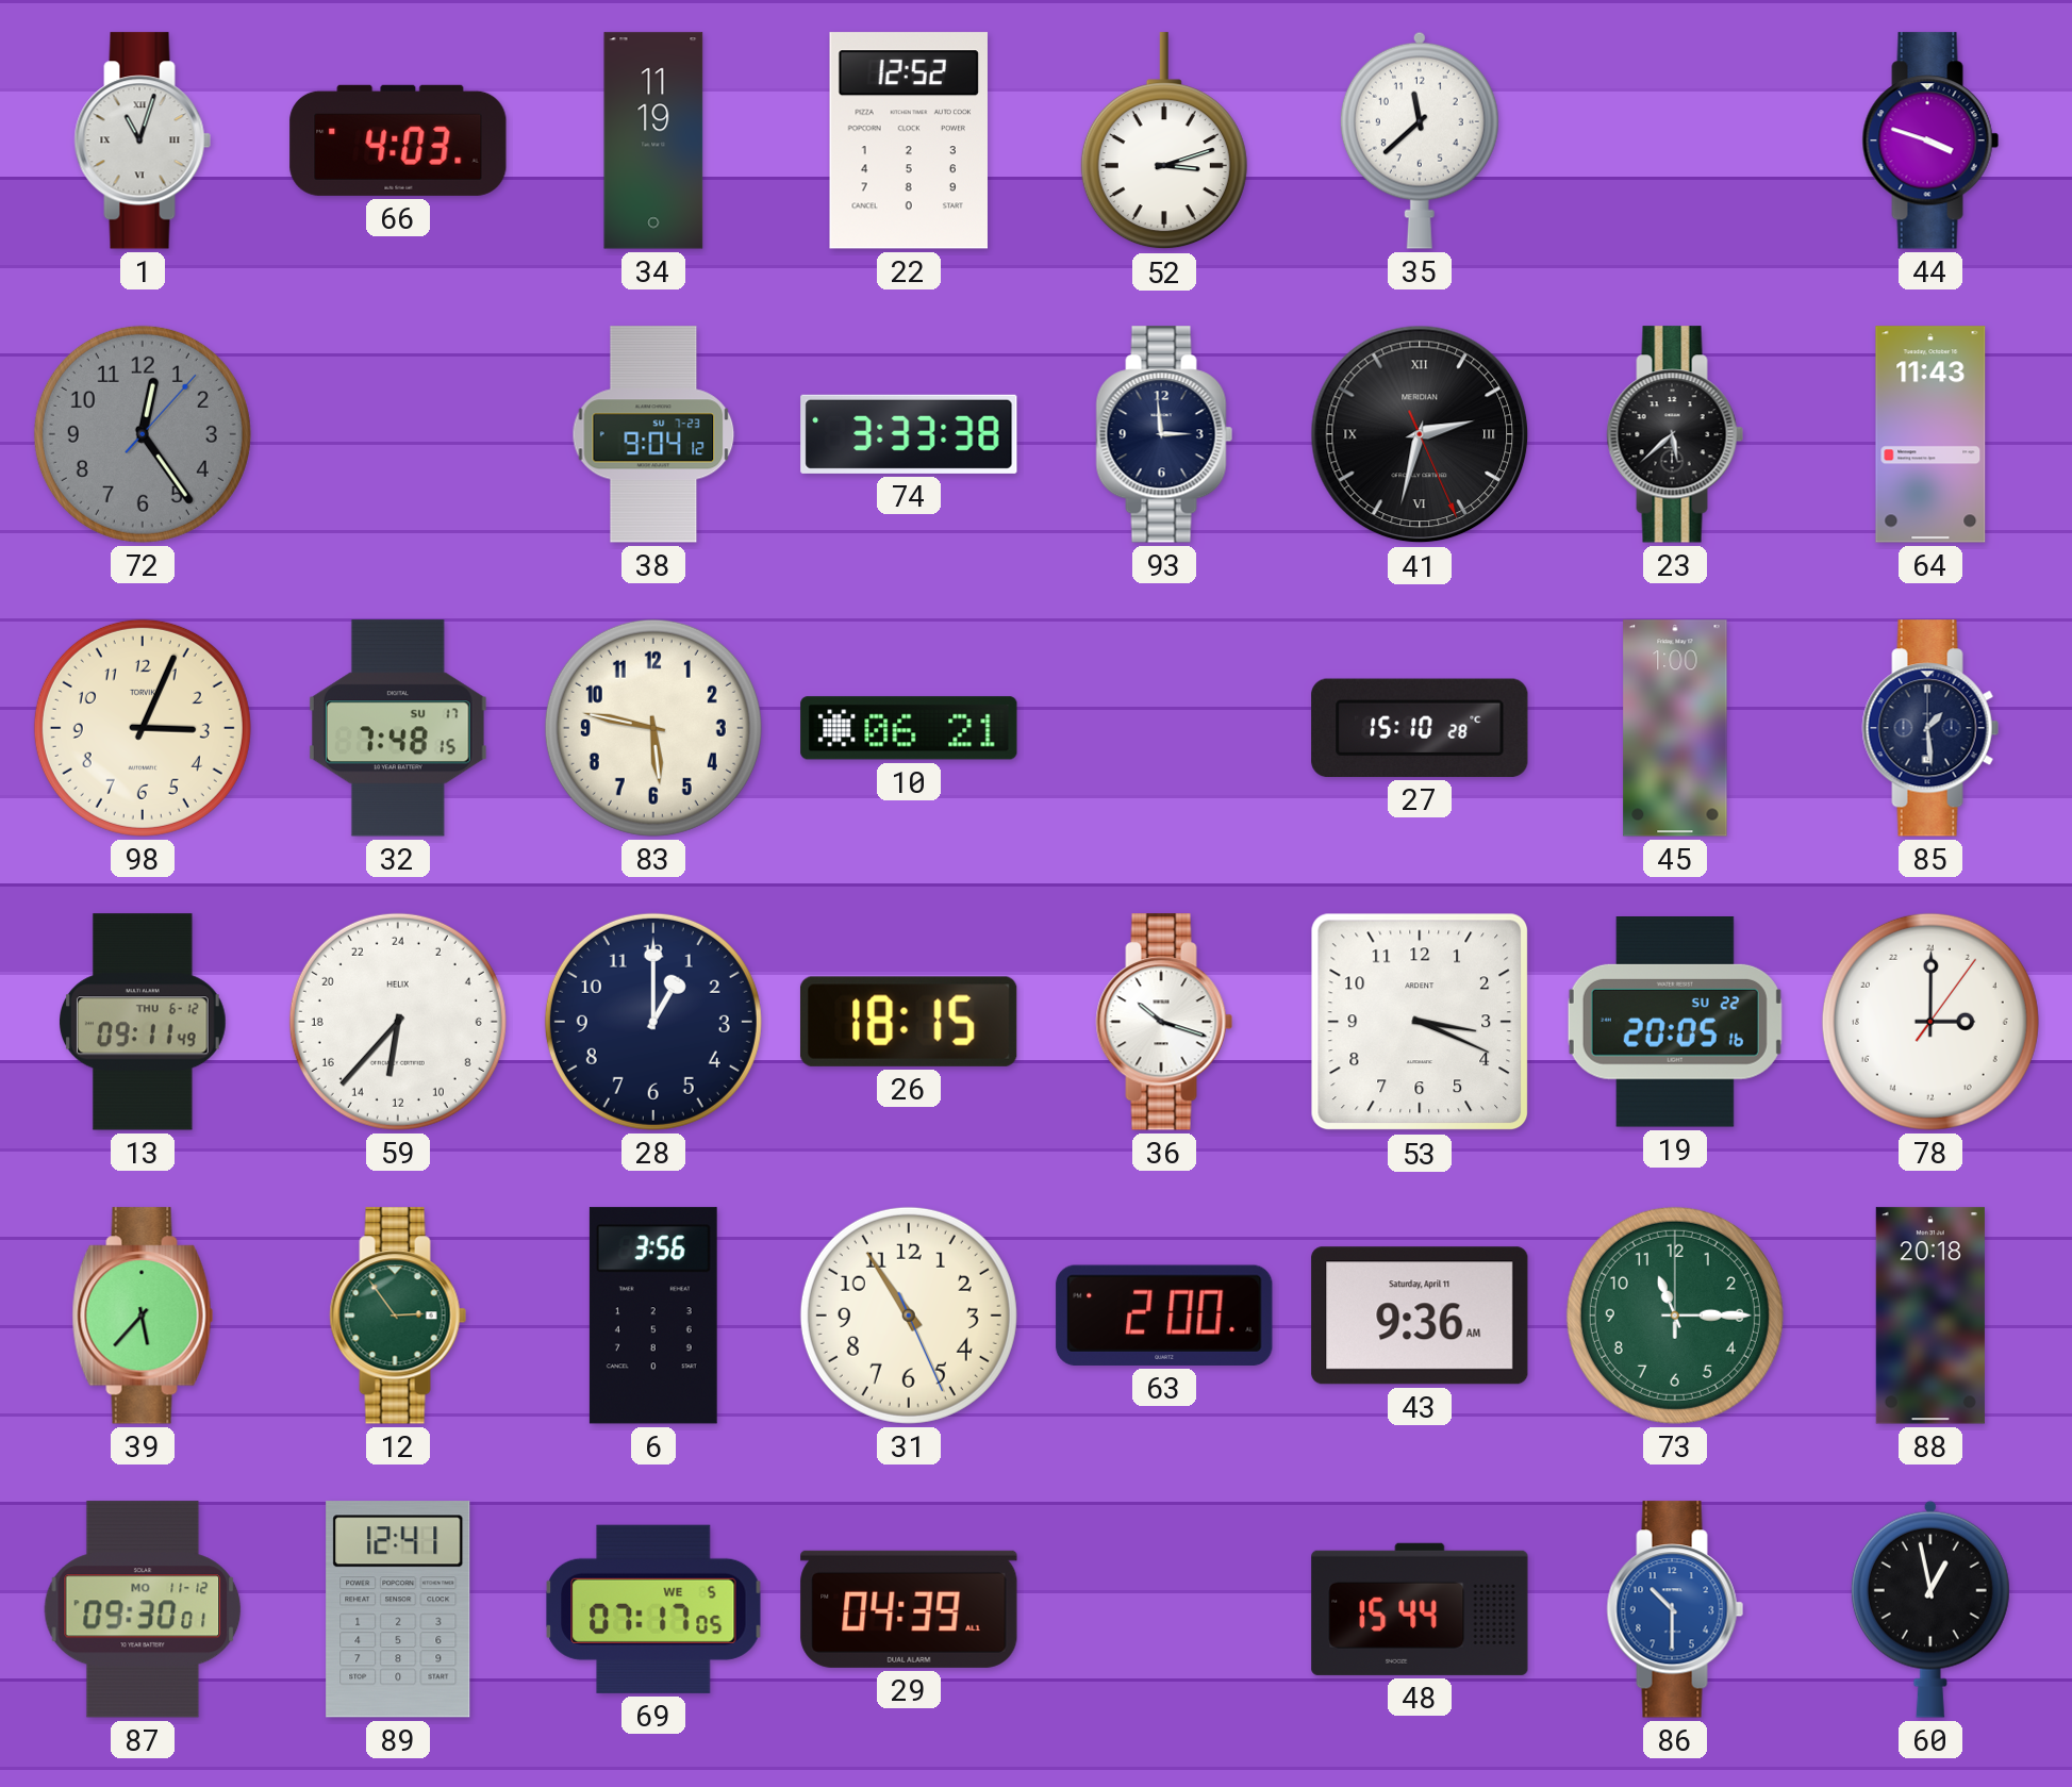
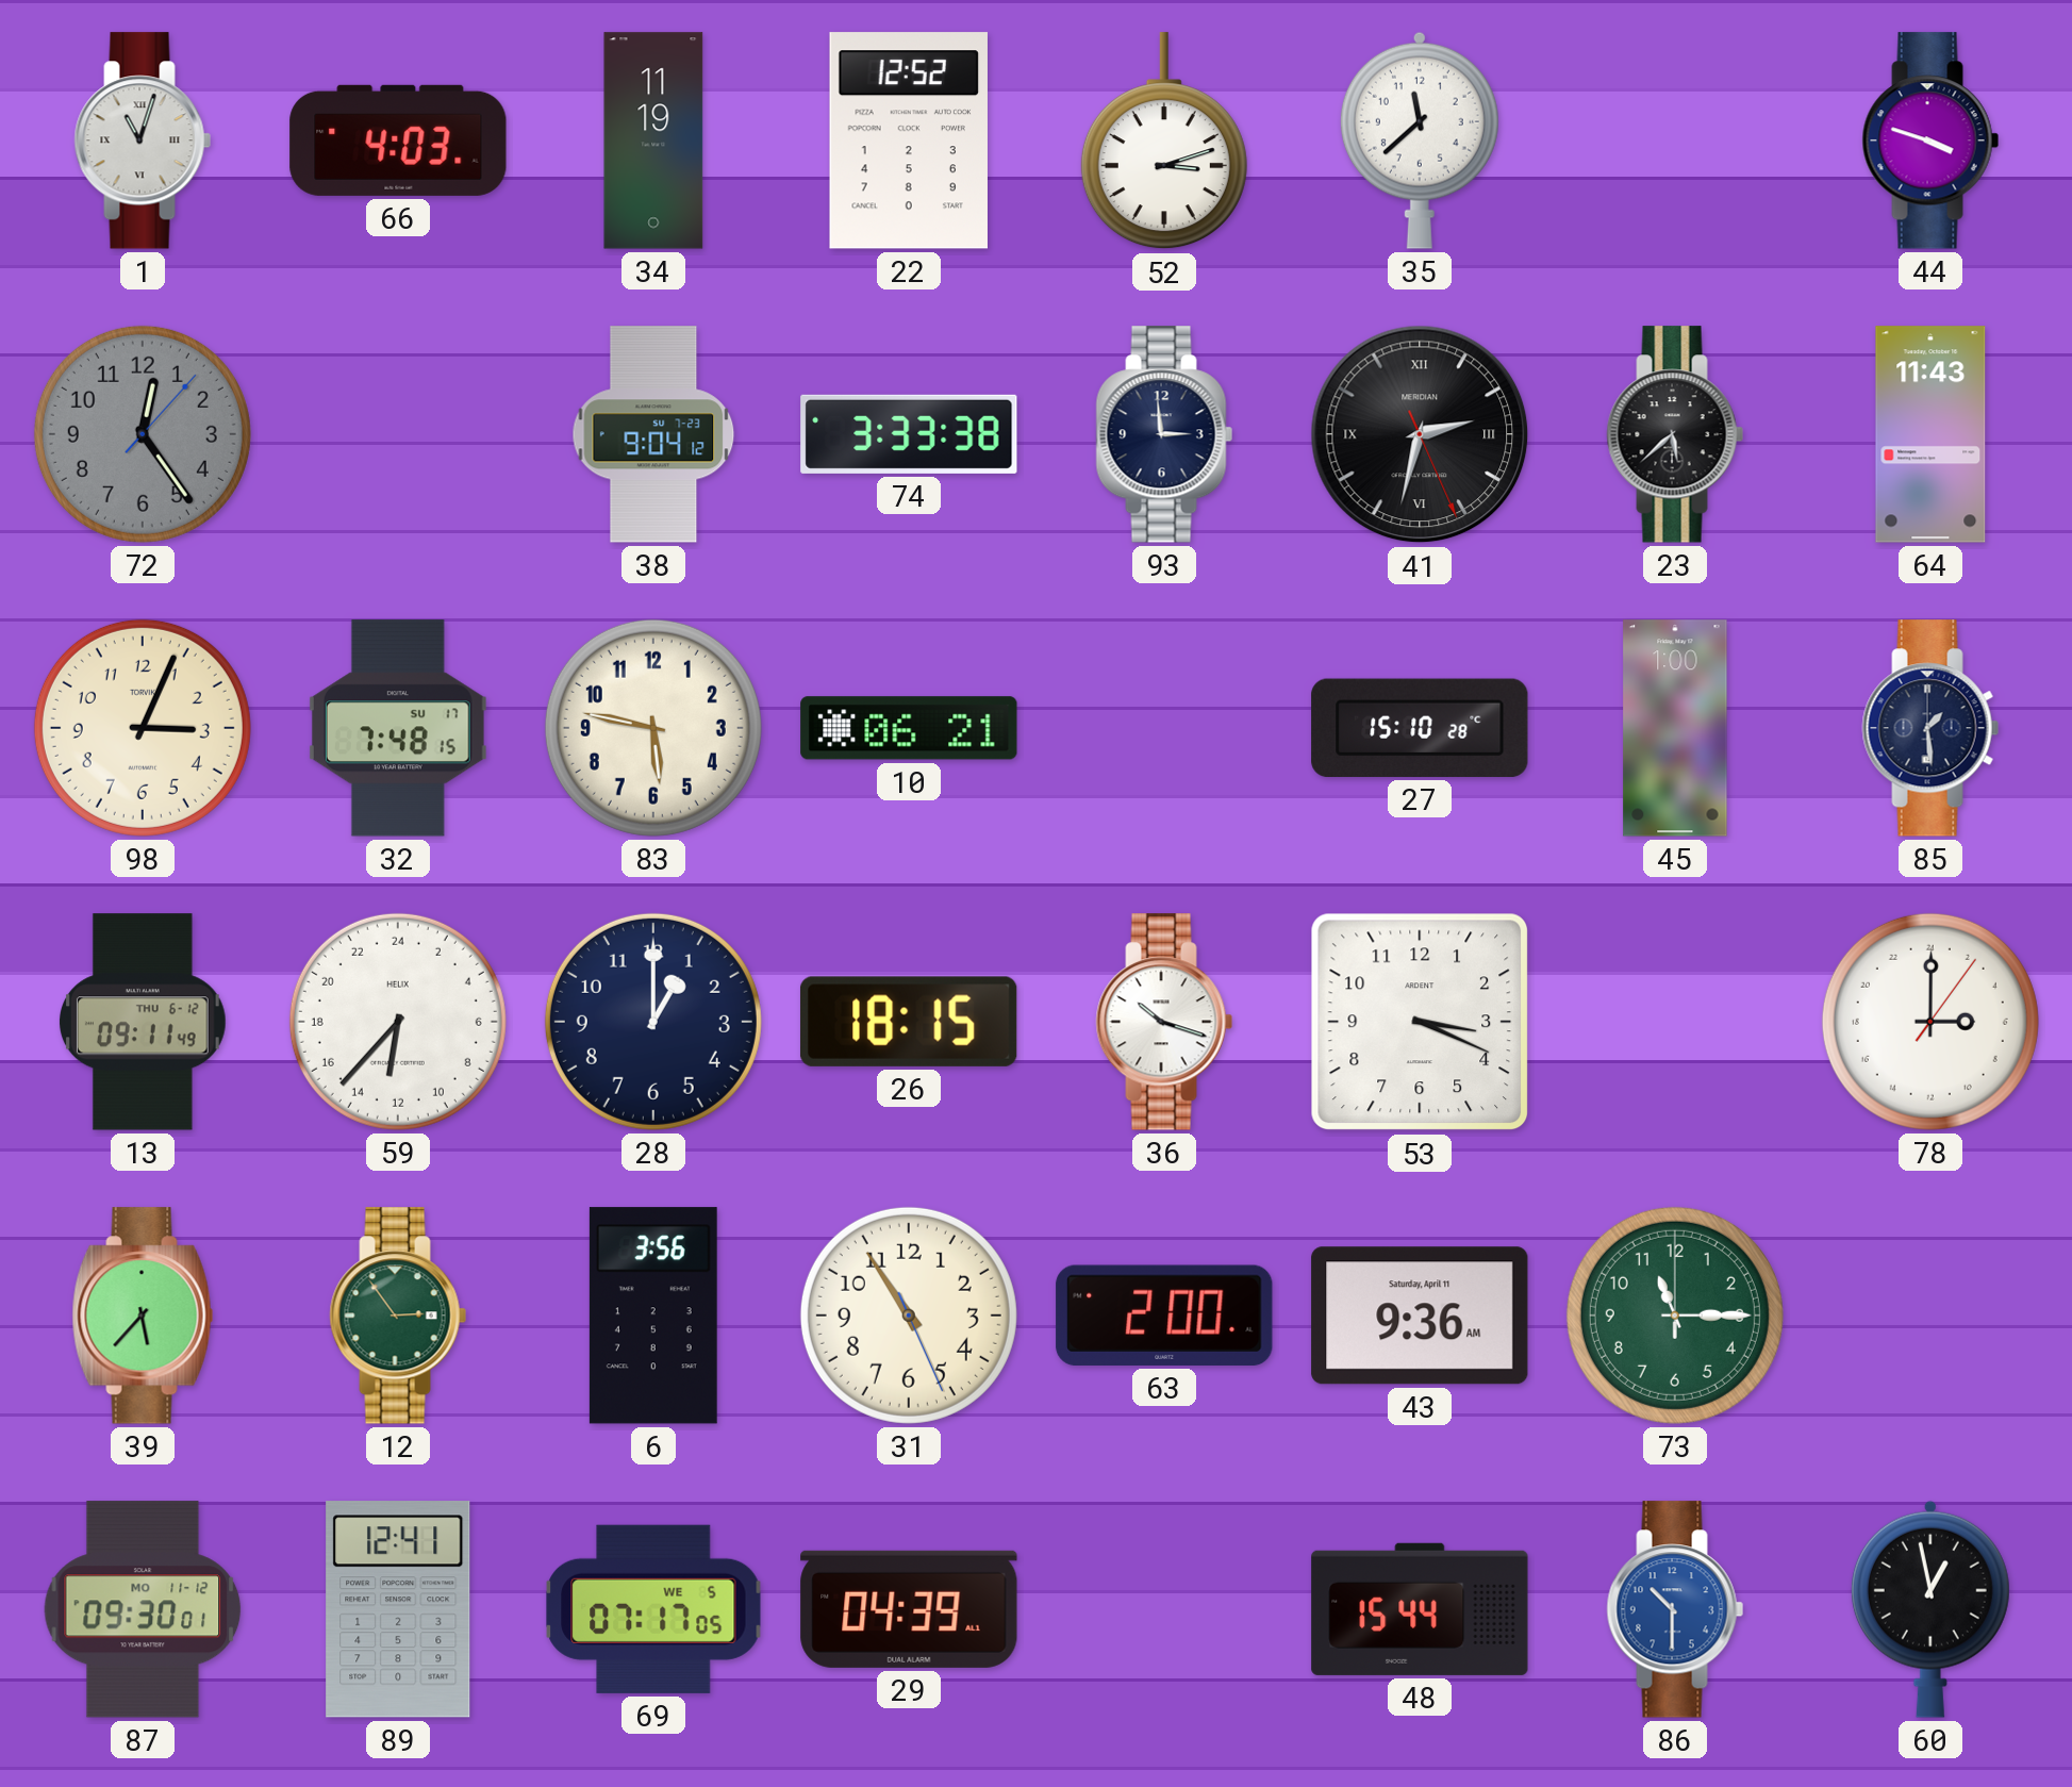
19: 20:05 -> none
88: 20:18 -> none
